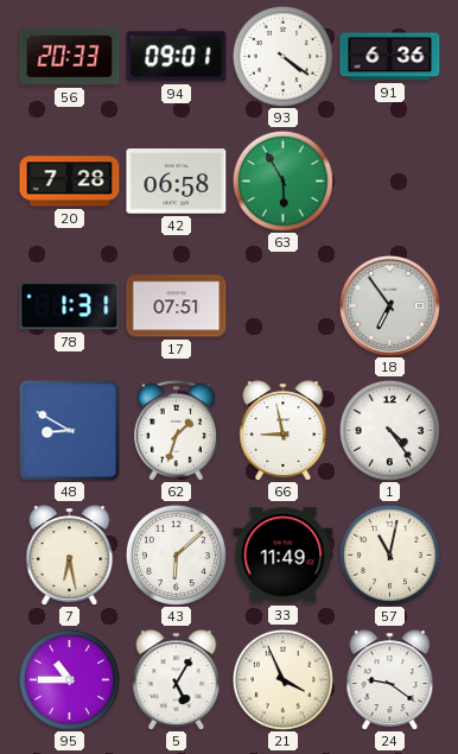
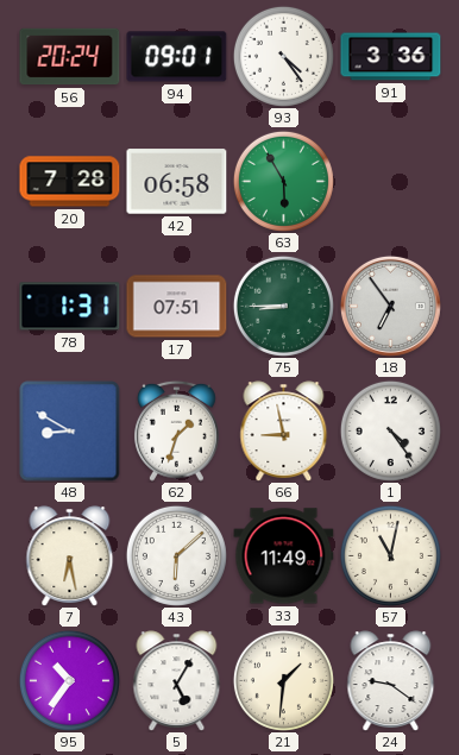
56: 20:33 -> 20:24
93: 4:21 -> 4:24
91: 6:36 -> 3:36
75: none -> 8:45
95: 10:45 -> 10:36
21: 3:56 -> 1:31
